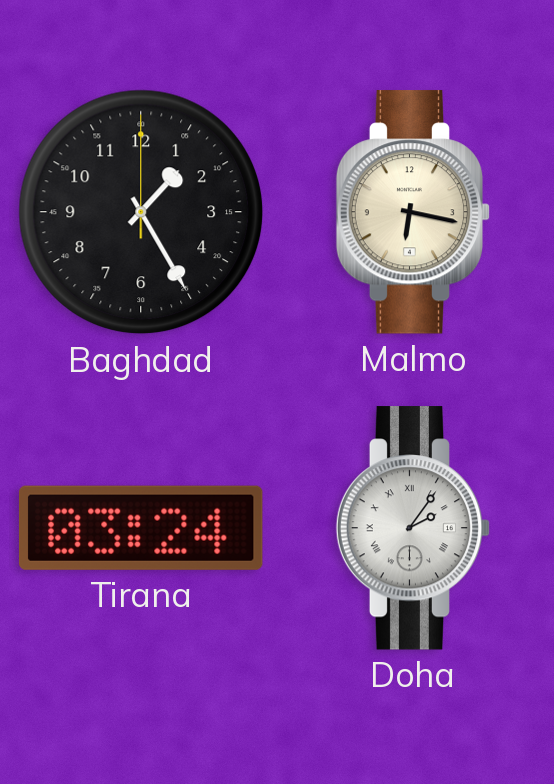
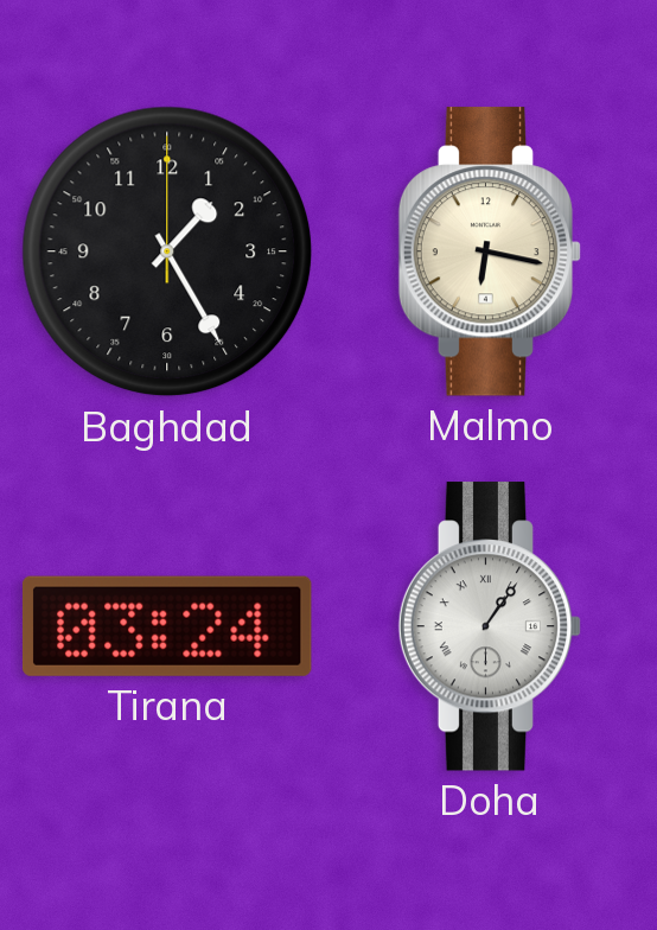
Doha: 2:06 -> 1:06
